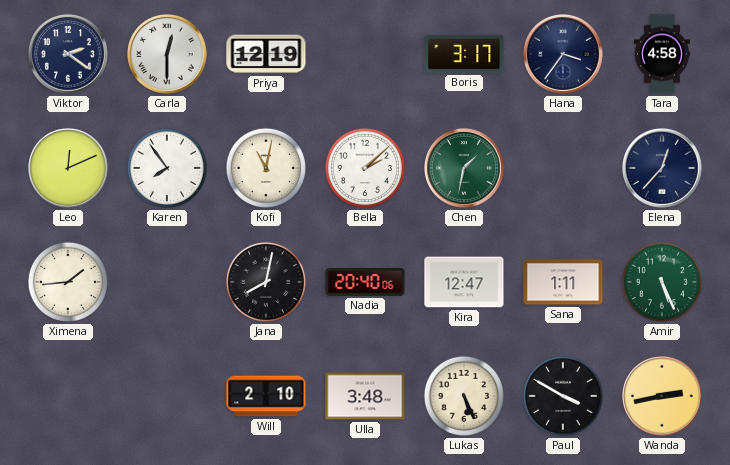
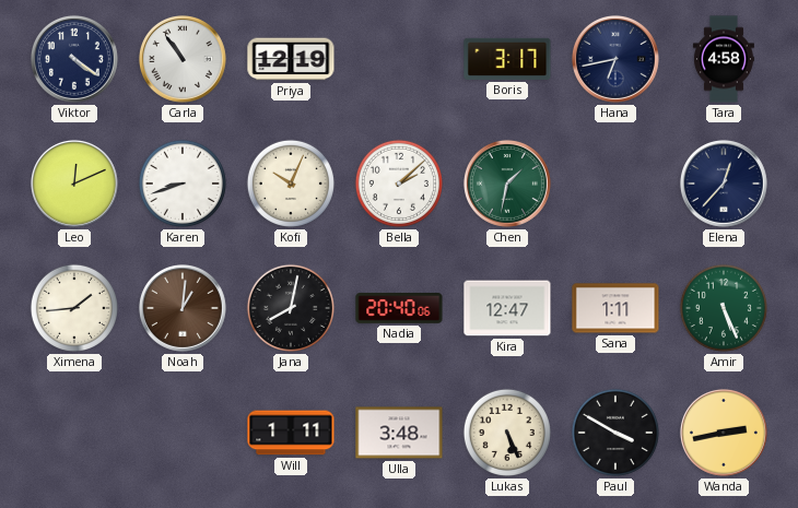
Viktor: 2:21 -> 4:21
Carla: 12:30 -> 10:54
Hana: 3:36 -> 6:43
Karen: 7:54 -> 8:42
Kofi: 11:02 -> 10:04
Noah: none -> 1:01
Will: 2:10 -> 1:11
